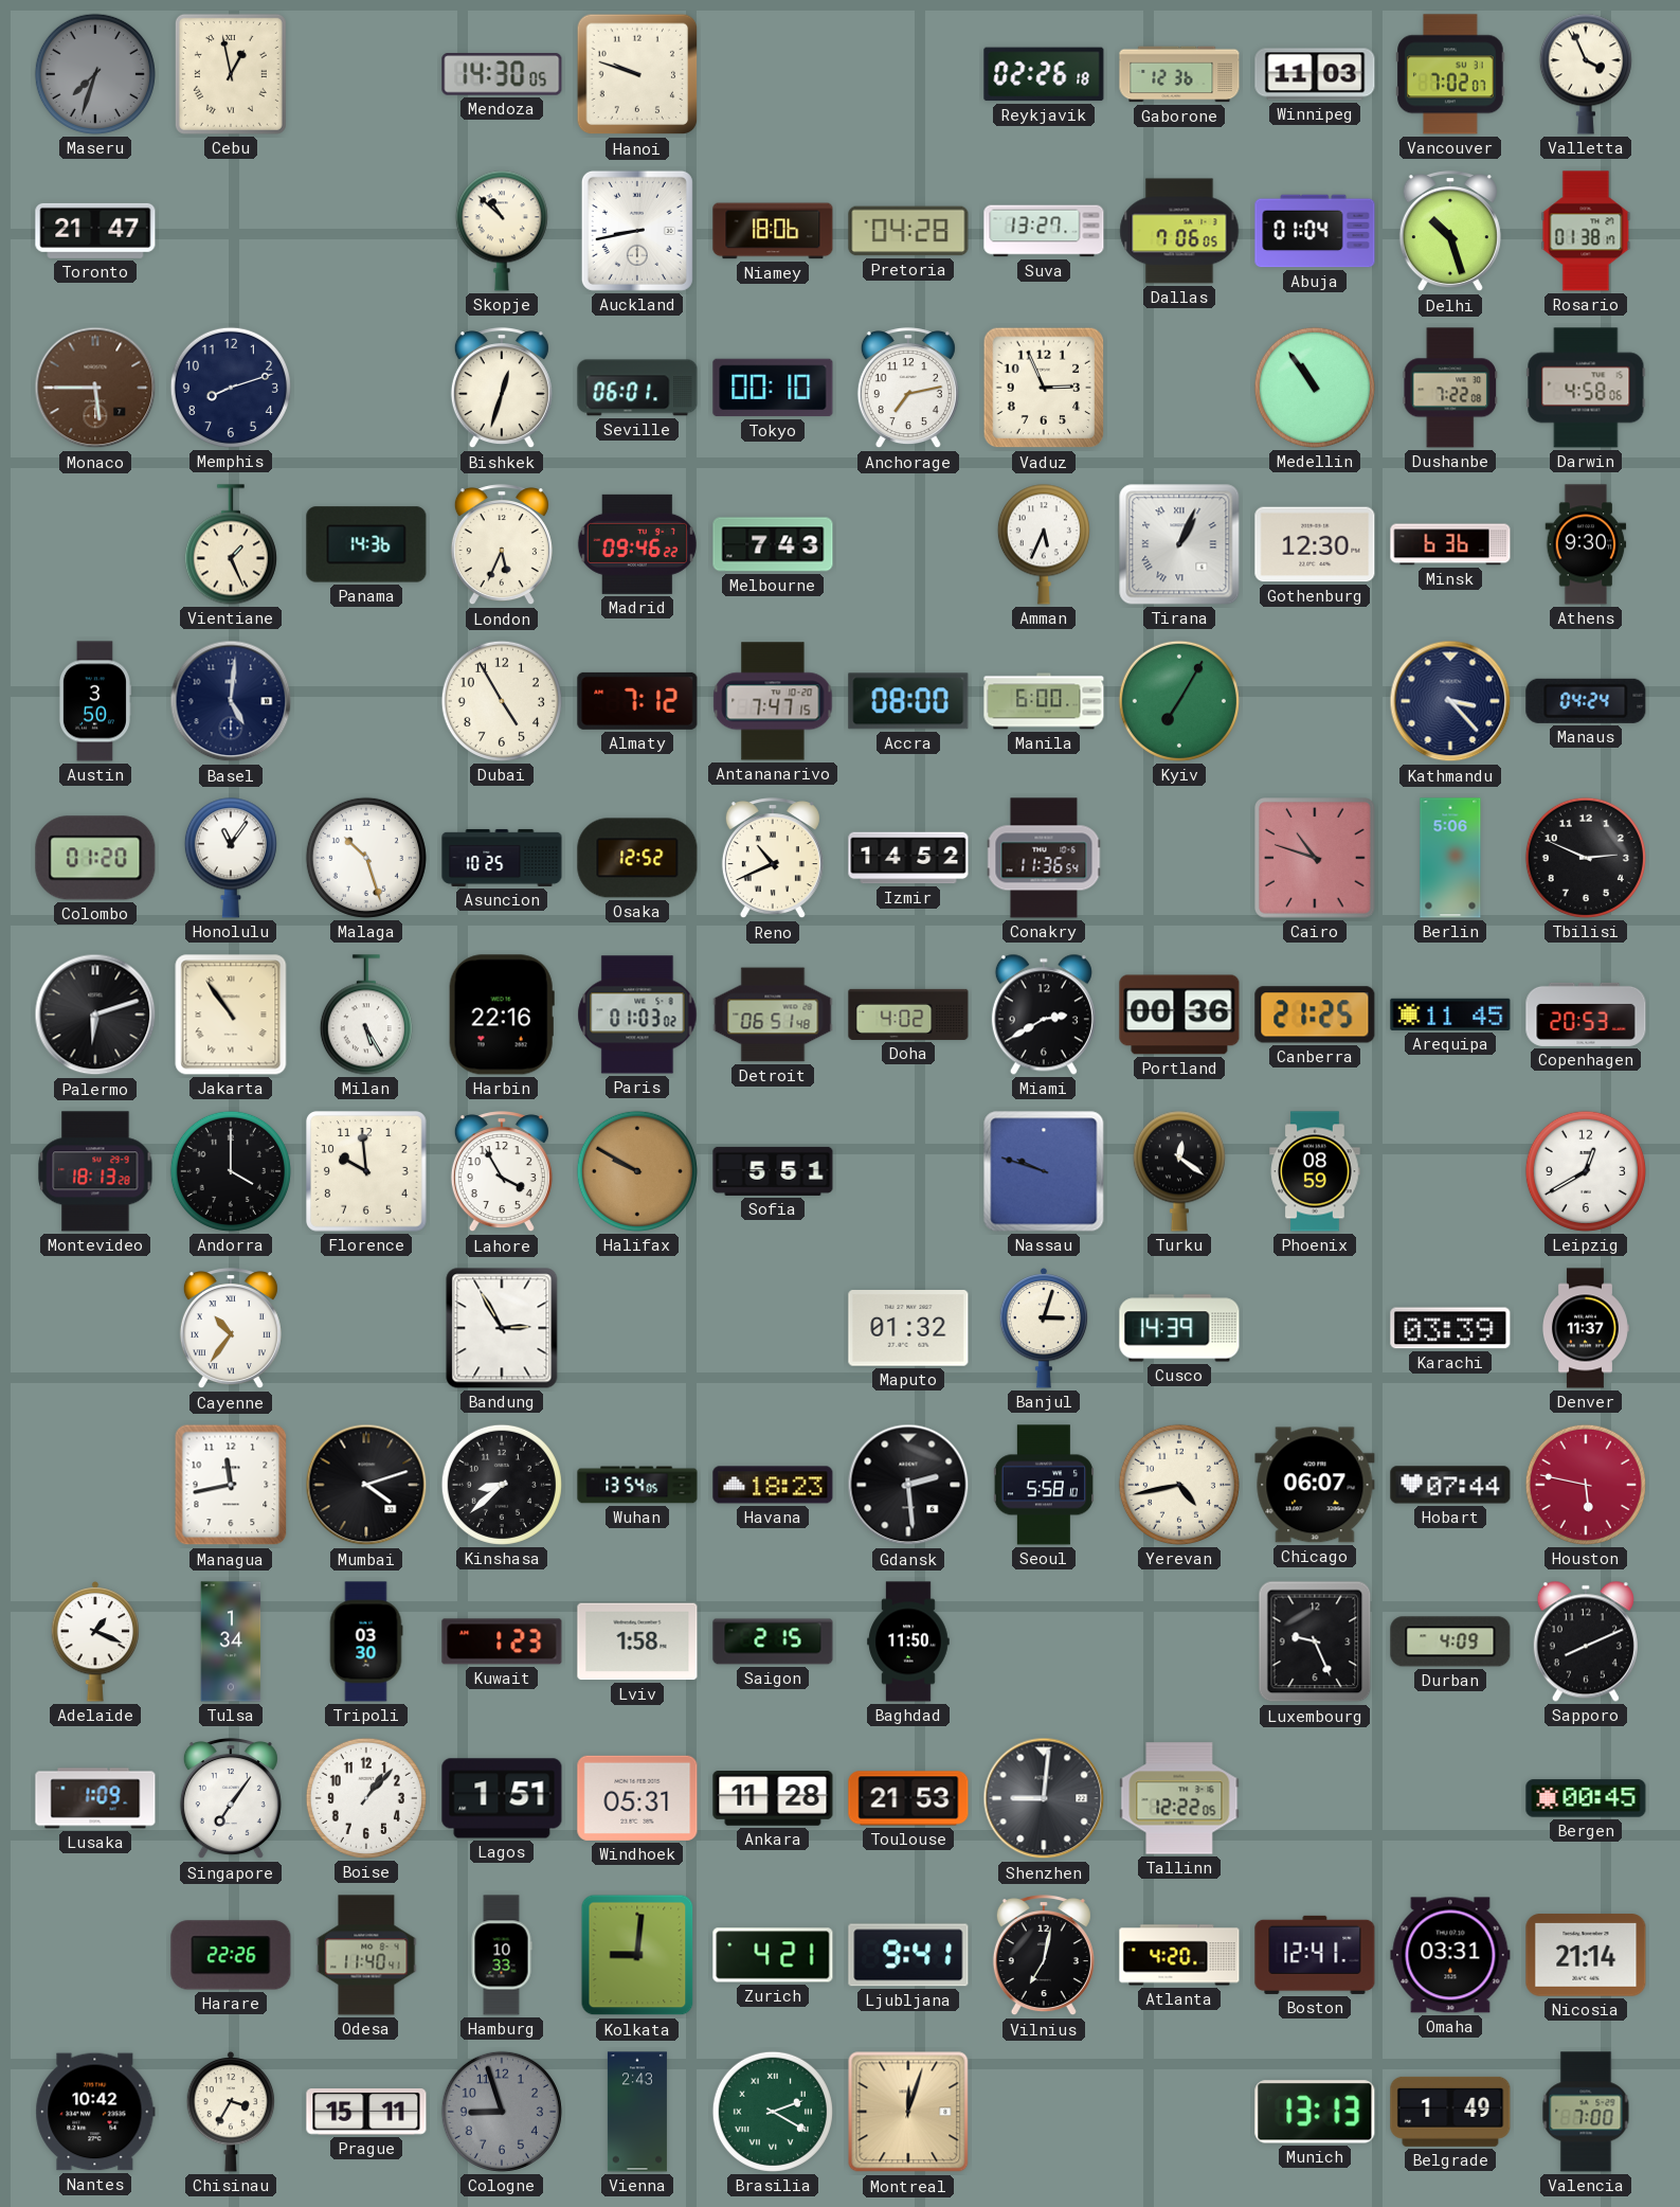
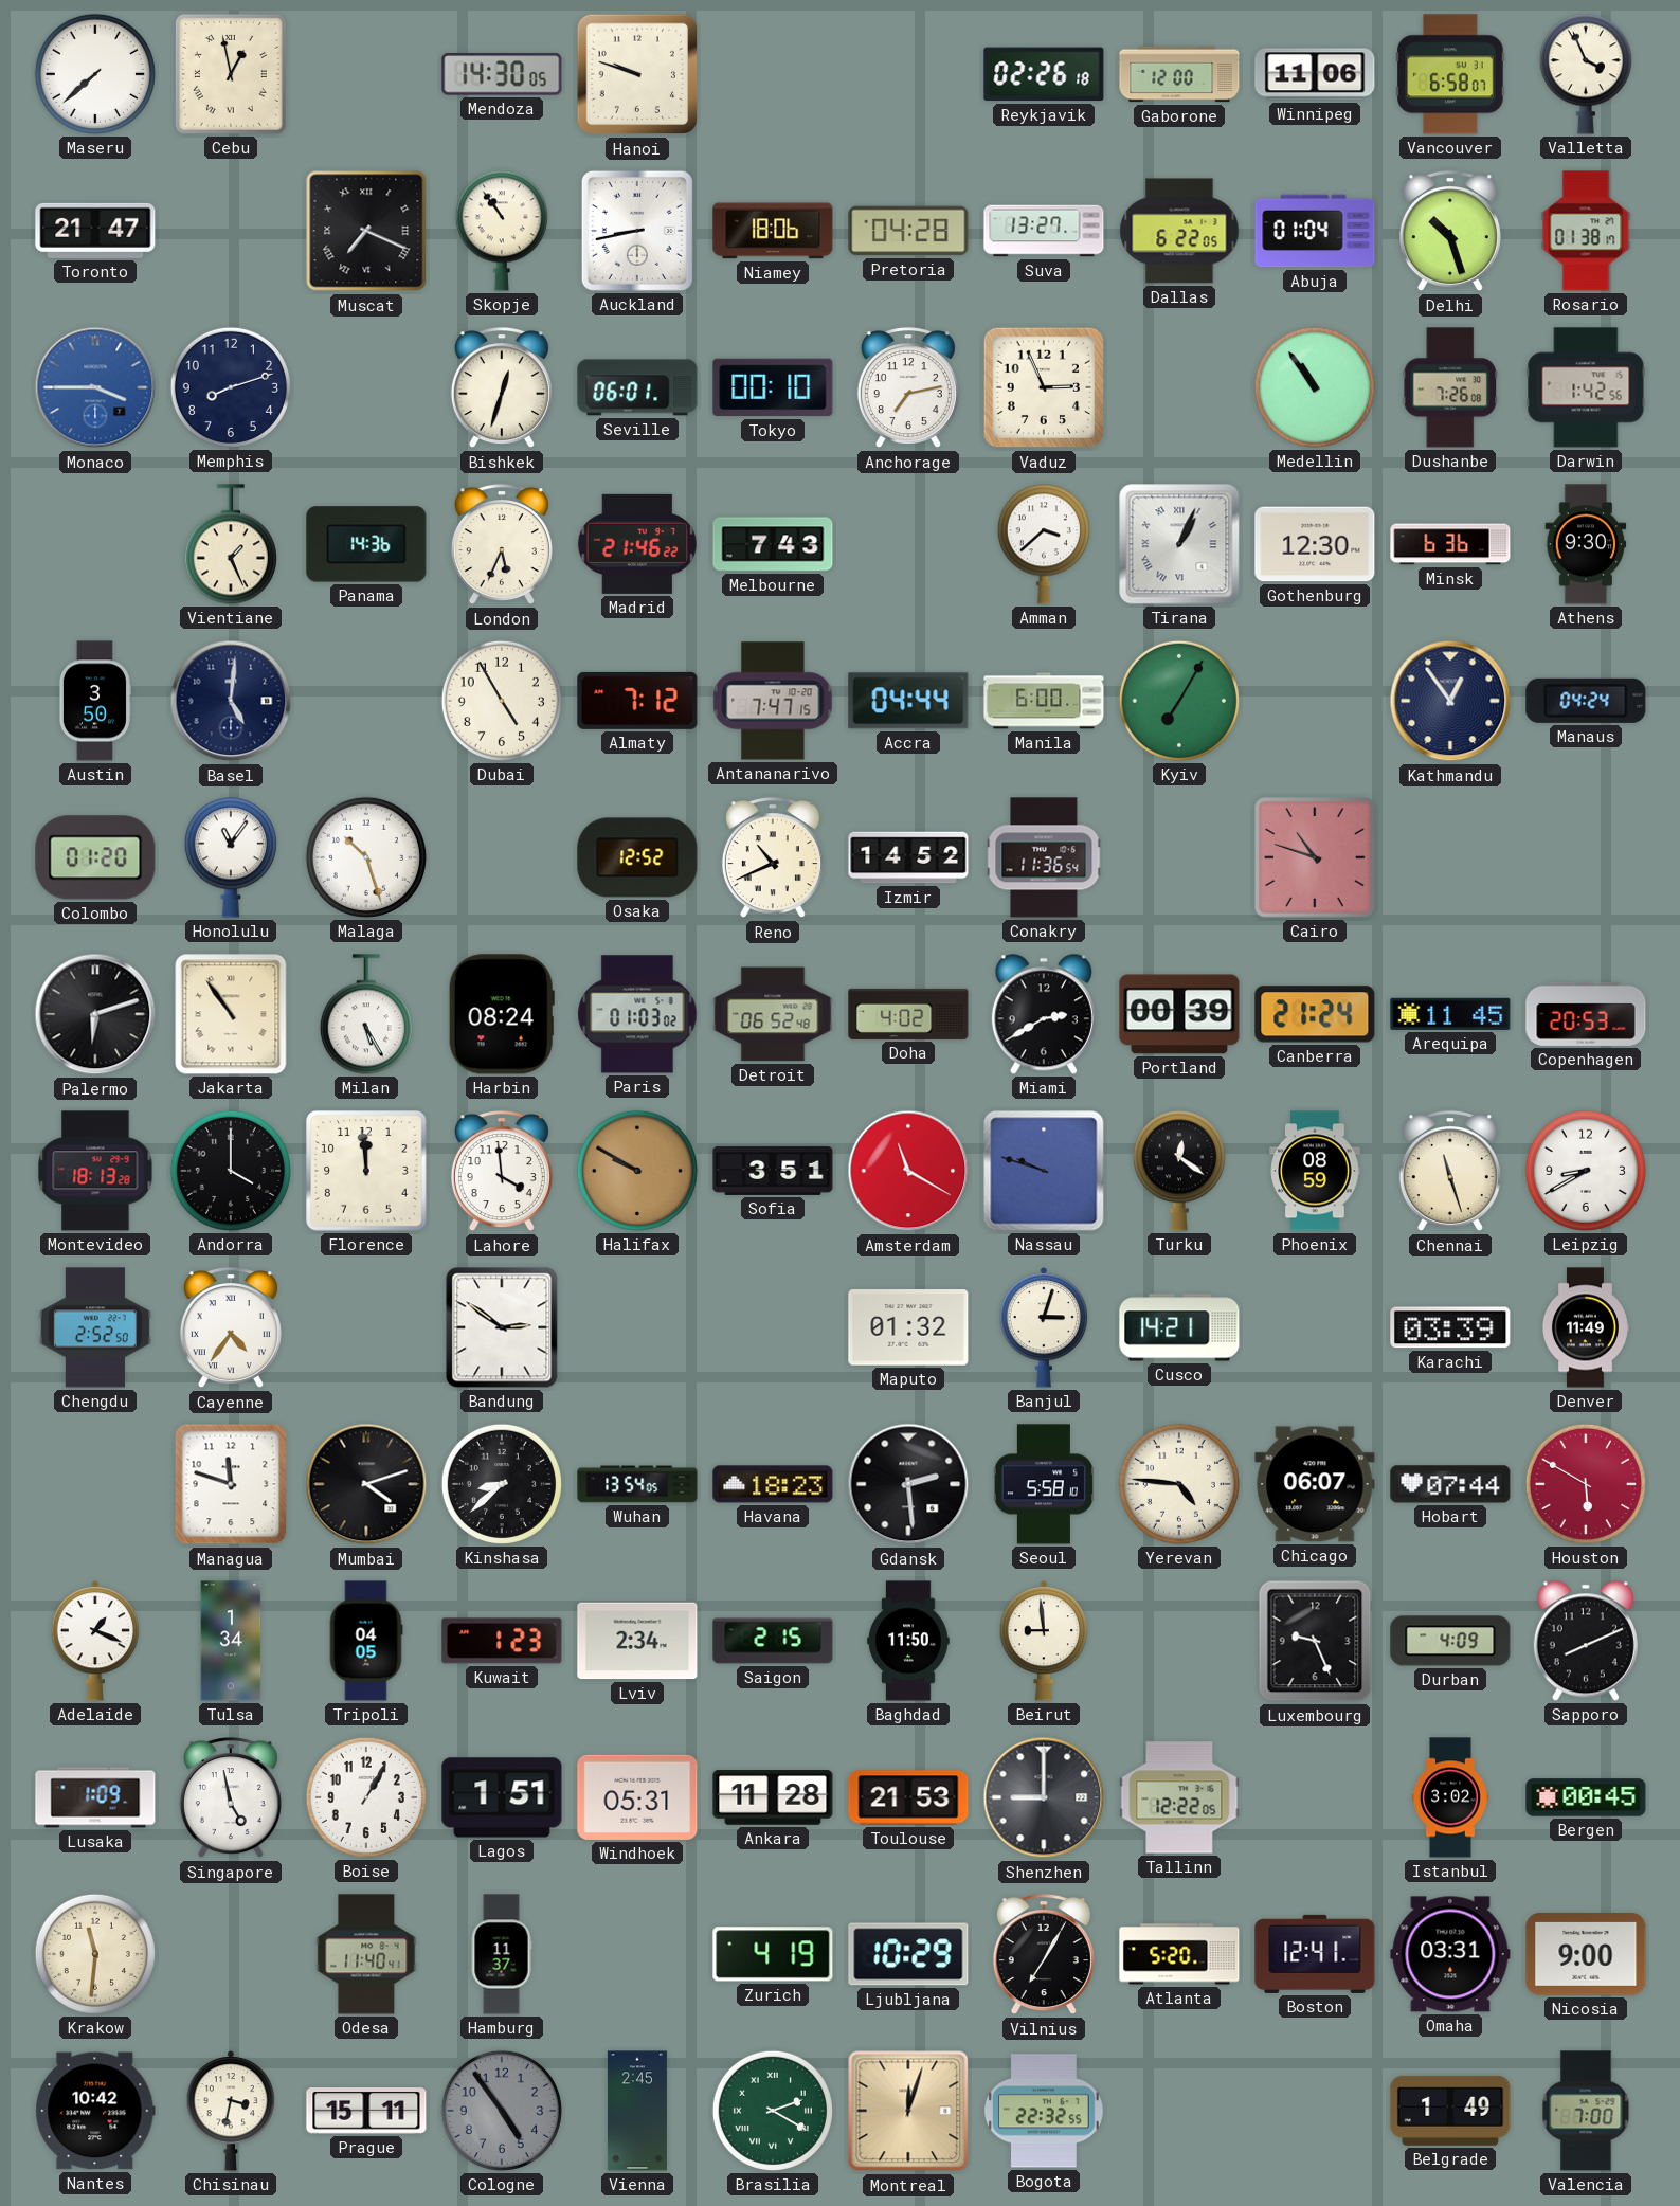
Maseru: 7:33 -> 7:38
Maseru dial: grey -> white
Gaborone: 12:36 -> 12:00
Winnipeg: 11:03 -> 11:06
Vancouver: 7:02 -> 6:58
Muscat: none -> 7:19
Skopje: 10:52 -> 10:54
Dallas: 7:06 -> 6:22
Monaco: 5:45 -> 3:45
Monaco dial: brown -> blue
Dushanbe: 7:22 -> 7:26
Darwin: 4:58 -> 1:42
Madrid: 09:46 -> 21:46
Amman: 5:34 -> 3:38
Accra: 08:00 -> 04:44
Kathmandu: 3:23 -> 12:54
Asuncion: 10:25 -> none
Berlin: 5:06 -> none
Tbilisi: 2:49 -> none
Harbin: 22:16 -> 08:24
Detroit: 06:51 -> 06:52
Portland: 00:36 -> 00:39
Canberra: 21:25 -> 21:24
Florence: 9:59 -> 11:59
Lahore: 3:55 -> 3:59
Sofia: 5:51 -> 3:51
Amsterdam: none -> 11:20
Chennai: none -> 11:27
Leipzig: 12:40 -> 8:40
Chengdu: none -> 2:52
Cayenne: 10:36 -> 4:36
Bandung: 2:55 -> 2:51
Cusco: 14:39 -> 14:21
Denver: 11:37 -> 11:49
Managua: 11:43 -> 11:48
Yerevan: 4:43 -> 4:46
Houston: 5:47 -> 5:50
Tripoli: 03:30 -> 04:05
Lviv: 1:58 -> 2:34
Beirut: none -> 8:59
Singapore: 7:06 -> 4:58
Boise: 1:07 -> 1:05
Shenzhen: 9:01 -> 9:00
Istanbul: none -> 3:02
Krakow: none -> 11:31
Harare: 22:26 -> none
Hamburg: 10:33 -> 11:37
Kolkata: 9:01 -> none
Zurich: 4:21 -> 4:19
Ljubljana: 9:41 -> 10:29
Vilnius: 7:02 -> 7:05
Atlanta: 4:20 -> 5:20
Nicosia: 21:14 -> 9:00
Chisinau: 3:35 -> 3:32
Cologne: 8:57 -> 4:54
Vienna: 2:43 -> 2:45
Bogota: none -> 22:32
Munich: 13:13 -> none
